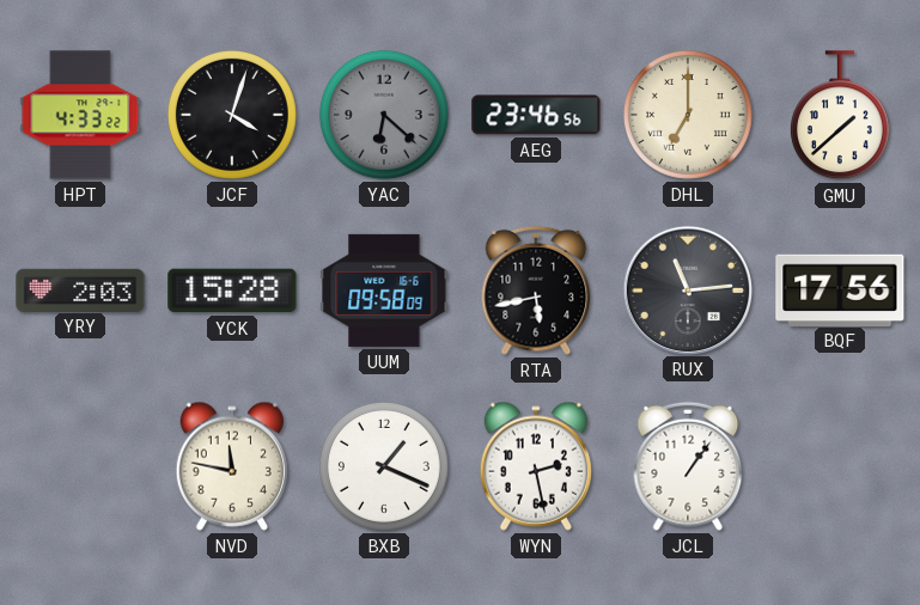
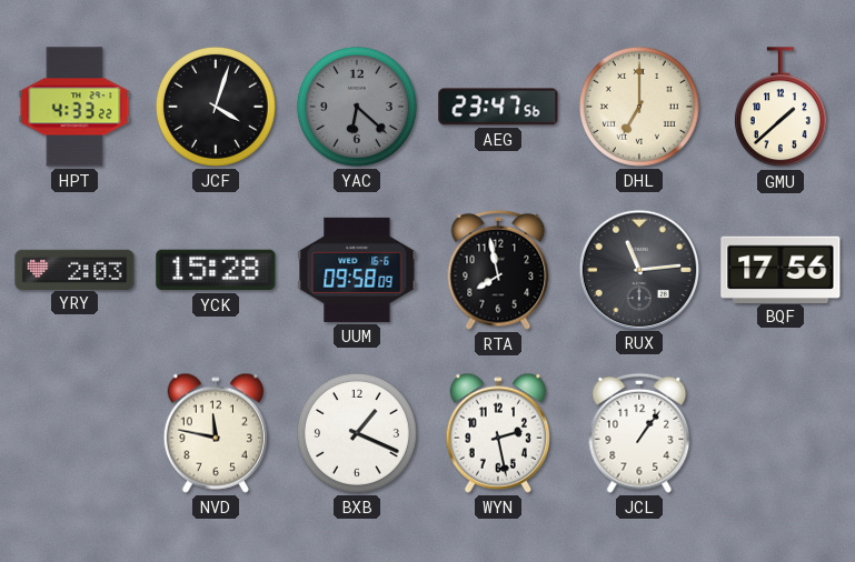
AEG: 23:46 -> 23:47
RTA: 5:43 -> 7:58
